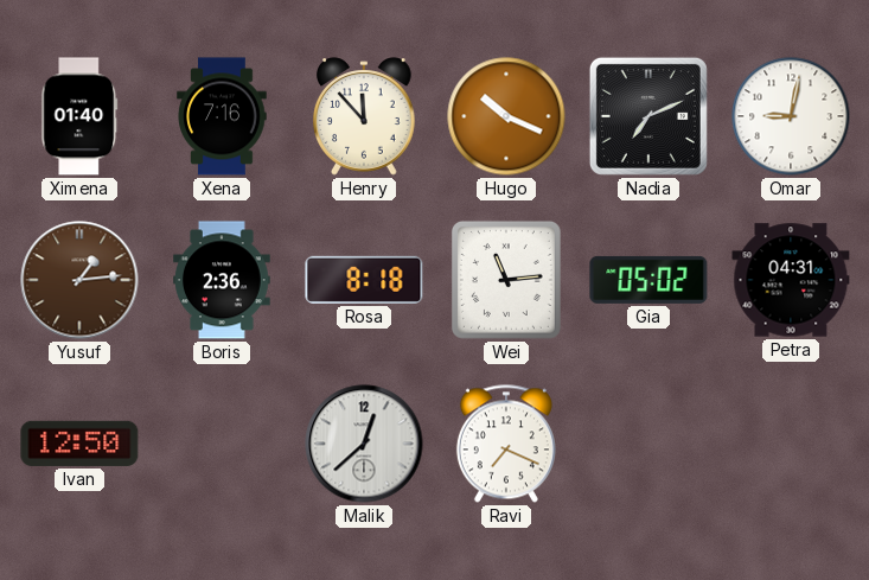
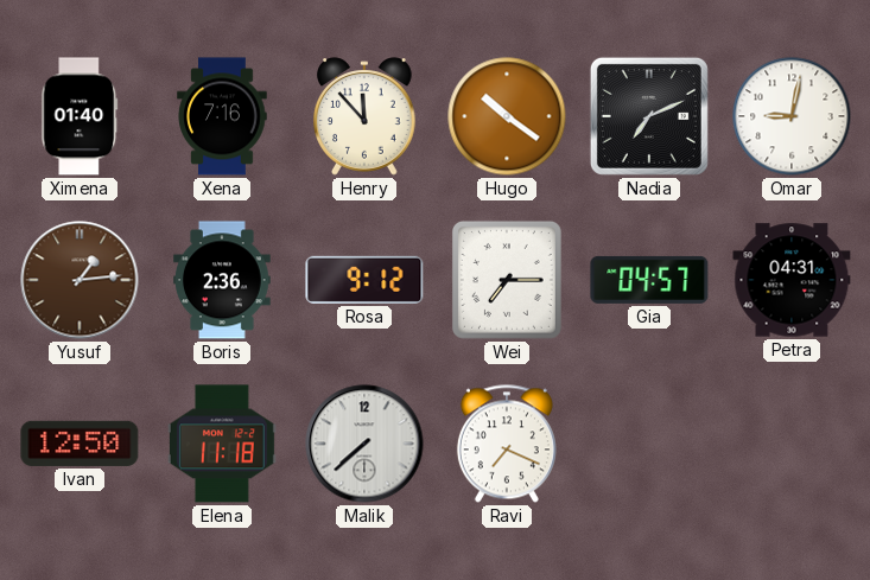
Hugo: 10:19 -> 10:21
Rosa: 8:18 -> 9:12
Wei: 11:14 -> 7:15
Gia: 05:02 -> 04:57
Elena: none -> 11:18
Malik: 12:38 -> 7:38
